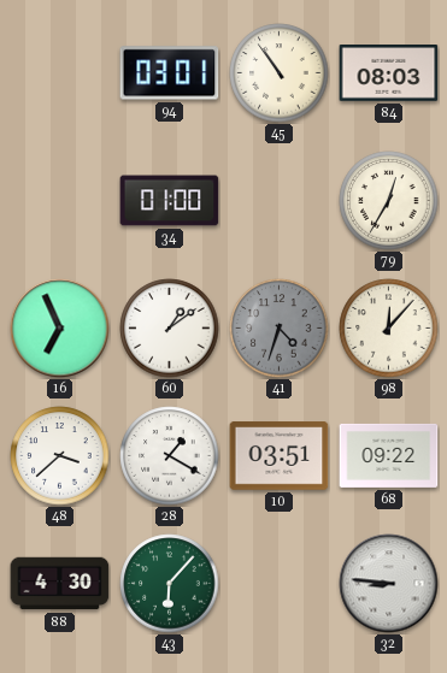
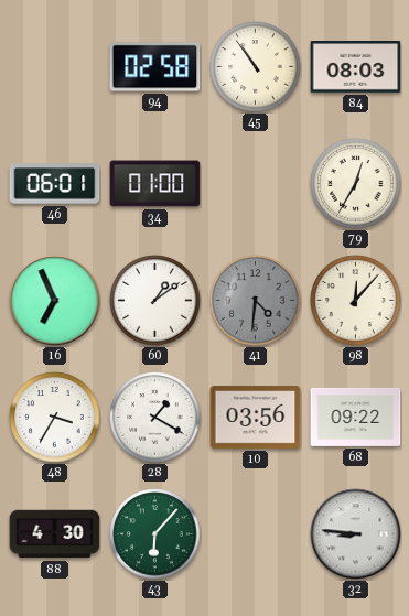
94: 03:01 -> 02:58
46: none -> 06:01
41: 4:33 -> 4:31
48: 3:38 -> 3:35
10: 03:51 -> 03:56
